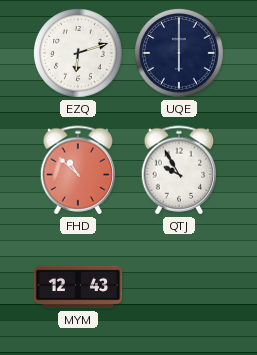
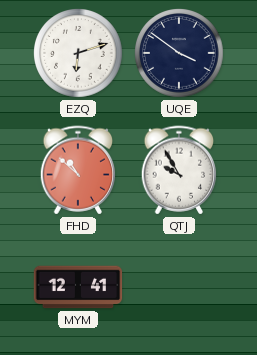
UQE: 6:00 -> 3:51
MYM: 12:43 -> 12:41
